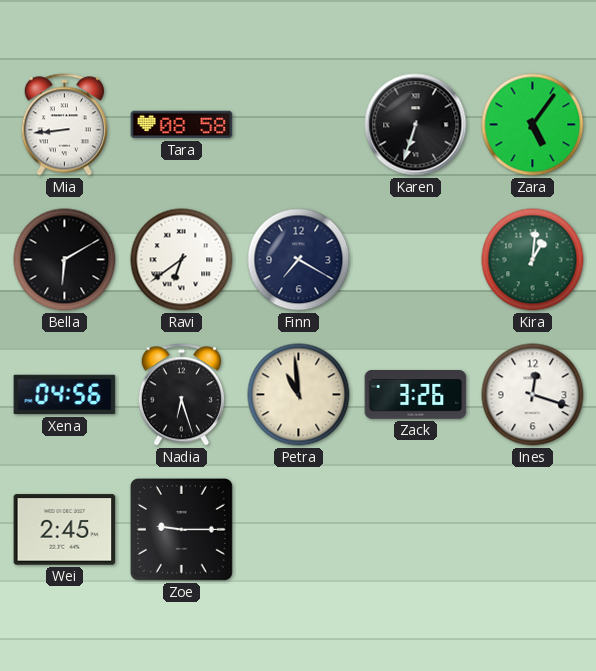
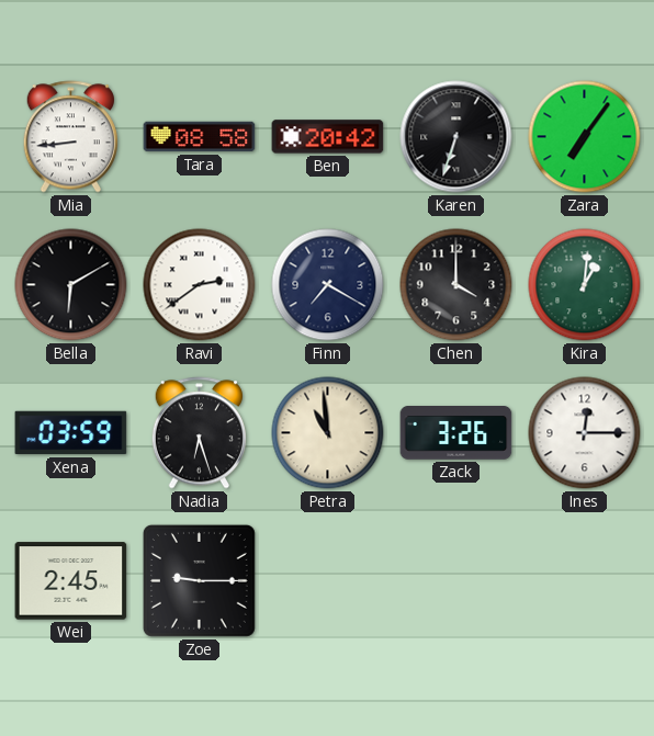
Ben: none -> 20:42
Zara: 5:06 -> 7:06
Ravi: 6:39 -> 2:39
Chen: none -> 4:00
Xena: 04:56 -> 03:59
Ines: 12:18 -> 12:15
